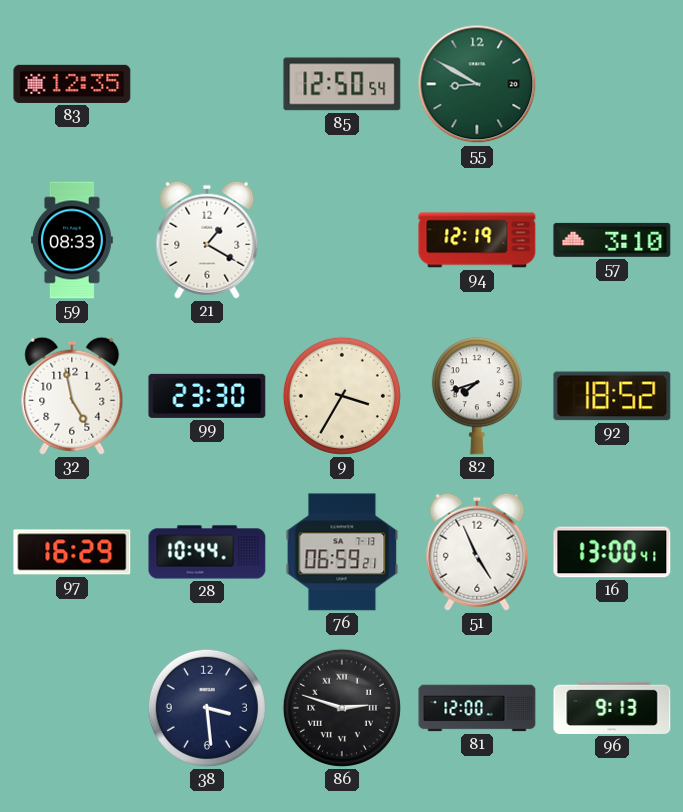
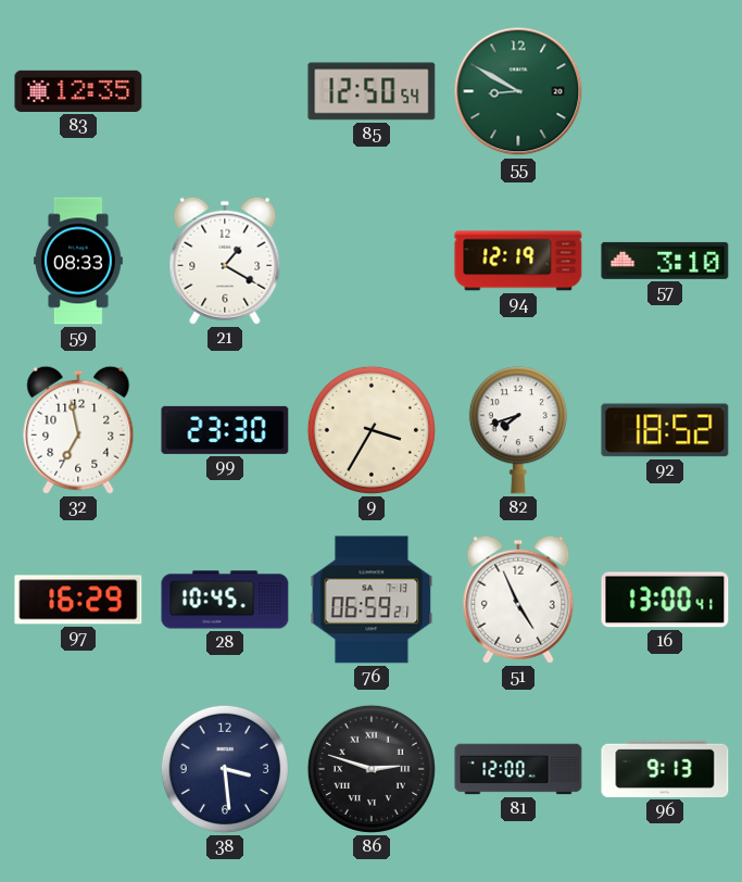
32: 4:58 -> 6:58
28: 10:44 -> 10:45
